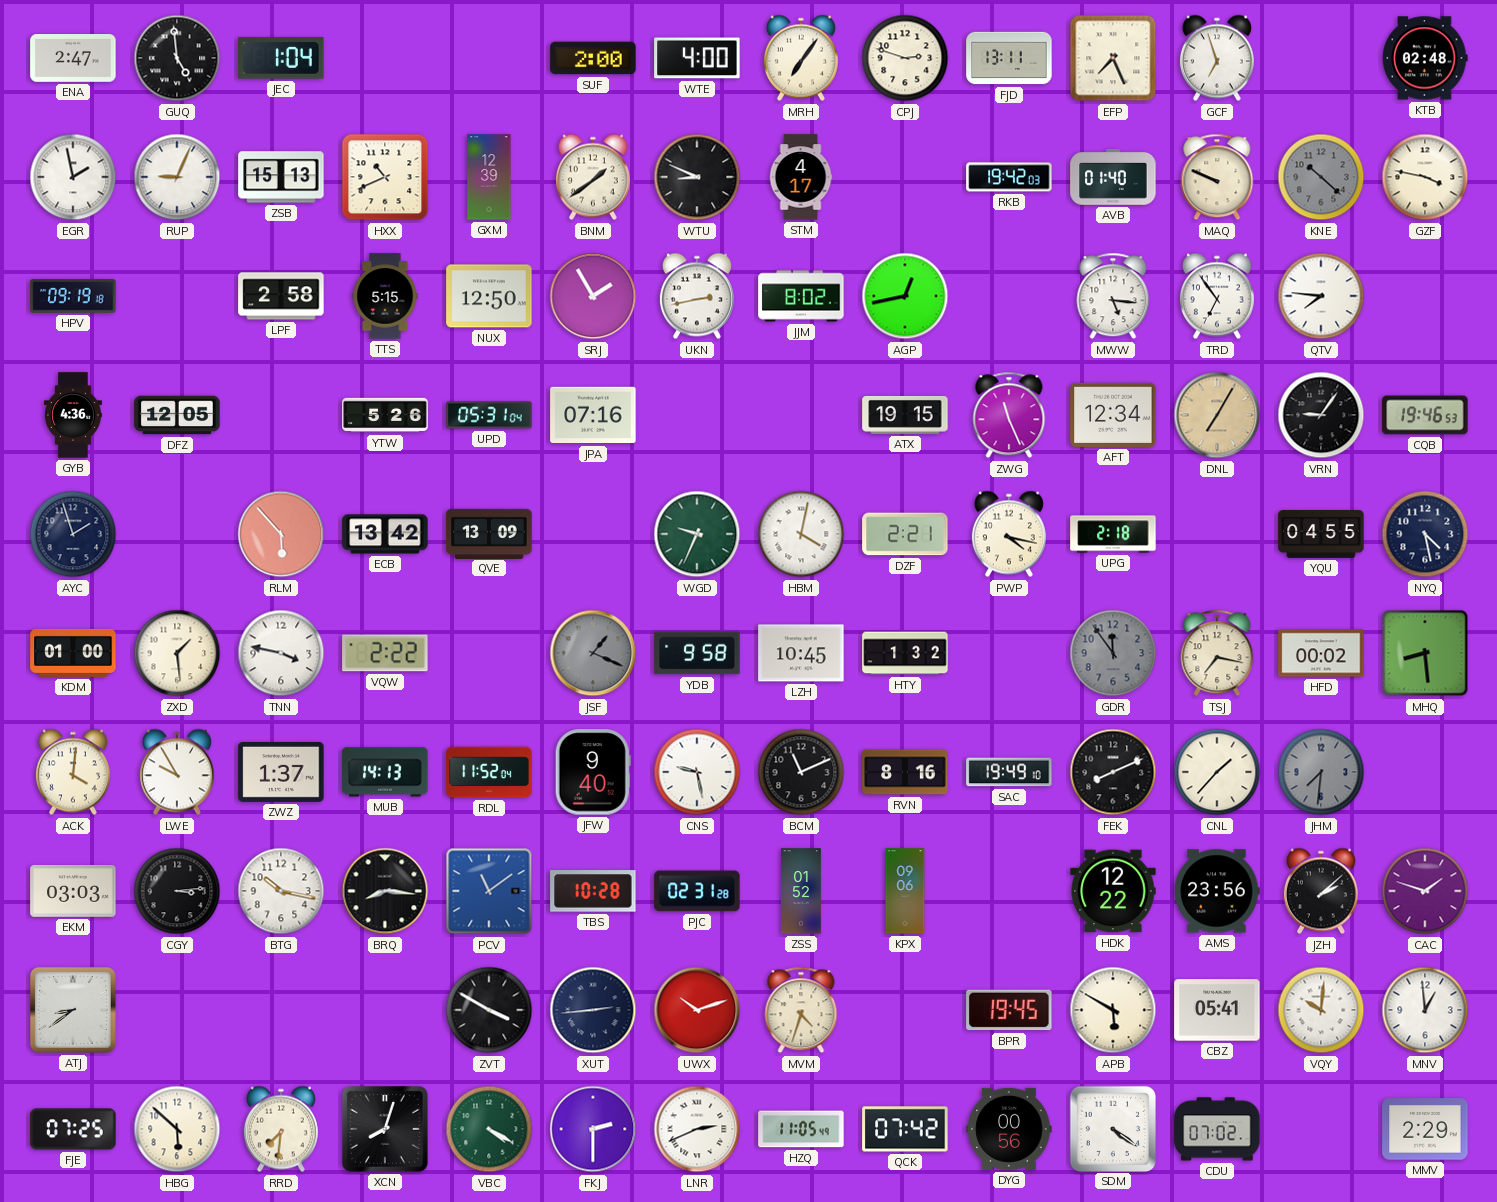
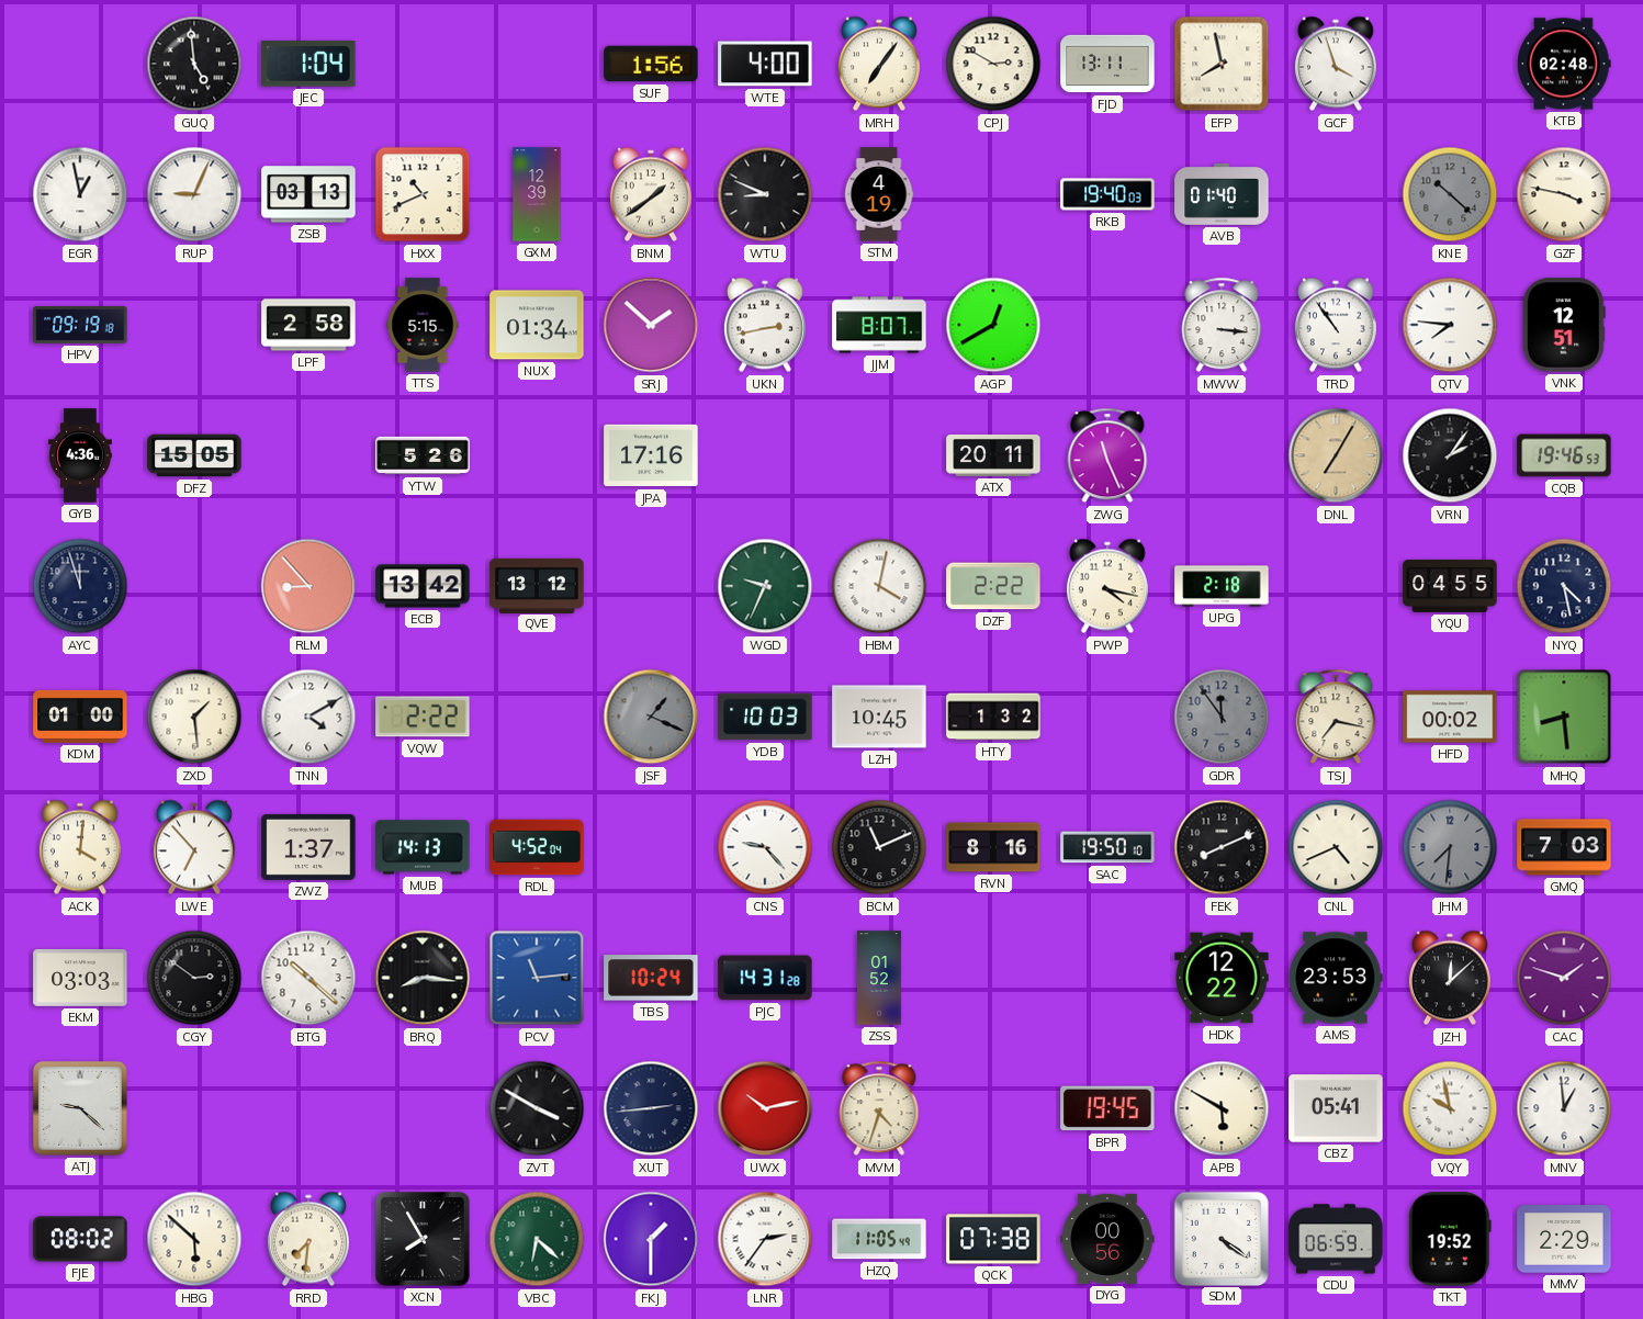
ENA: 2:47 -> none
SUF: 2:00 -> 1:56
CPJ: 2:48 -> 2:50
EFP: 7:26 -> 7:58
GCF: 6:57 -> 3:57
EGR: 1:58 -> 12:58
ZSB: 15:13 -> 03:13
STM: 4:17 -> 4:19
RKB: 19:42 -> 19:40
MAQ: 9:49 -> none
NUX: 12:50 -> 01:34
SRJ: 1:55 -> 1:52
JJM: 8:02 -> 8:07
AGP: 12:43 -> 12:40
MWW: 5:16 -> 3:16
TRD: 6:54 -> 10:54
VNK: none -> 12:51
DFZ: 12:05 -> 15:05
UPD: 05:31 -> none
JPA: 07:16 -> 17:16
ATX: 19:15 -> 20:11
AFT: 12:34 -> none
VRN: 9:06 -> 2:06
AYC: 1:57 -> 11:57
RLM: 5:53 -> 8:53
QVE: 13:09 -> 13:12
DZF: 2:21 -> 2:22
TNN: 3:47 -> 4:10
YDB: 9:58 -> 10:03
LWE: 9:55 -> 6:53
RDL: 11:52 -> 4:52
JFW: 9:40 -> none
CNS: 9:28 -> 9:23
SAC: 19:49 -> 19:50
CNL: 1:37 -> 4:41
GMQ: none -> 7:03
CGY: 3:14 -> 2:51
BTG: 10:17 -> 10:22
PCV: 11:09 -> 11:14
TBS: 10:28 -> 10:24
PJC: 02:31 -> 14:31
KPX: 09:06 -> none
AMS: 23:56 -> 23:53
JZH: 2:08 -> 12:08
ATJ: 8:39 -> 9:22
UWX: 10:12 -> 10:13
VQY: 10:01 -> 9:58
FJE: 07:25 -> 08:02
XCN: 8:03 -> 7:55
VBC: 4:20 -> 6:22
FKJ: 2:30 -> 1:30
LNR: 2:41 -> 2:36
QCK: 07:42 -> 07:38
CDU: 07:02 -> 06:59
TKT: none -> 19:52
